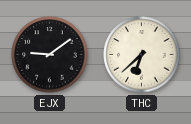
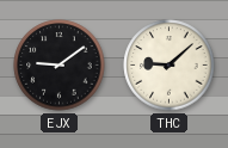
THC: 6:38 -> 9:08
